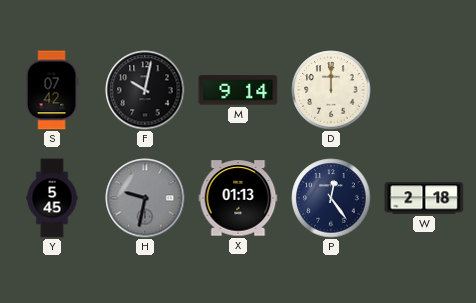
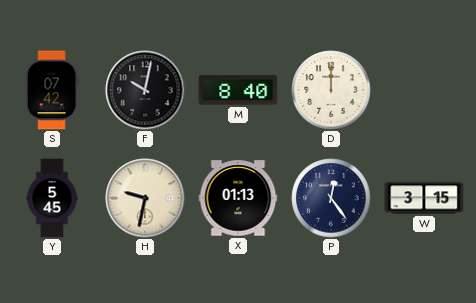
M: 9:14 -> 8:40
H dial: grey -> cream
W: 2:18 -> 3:15
